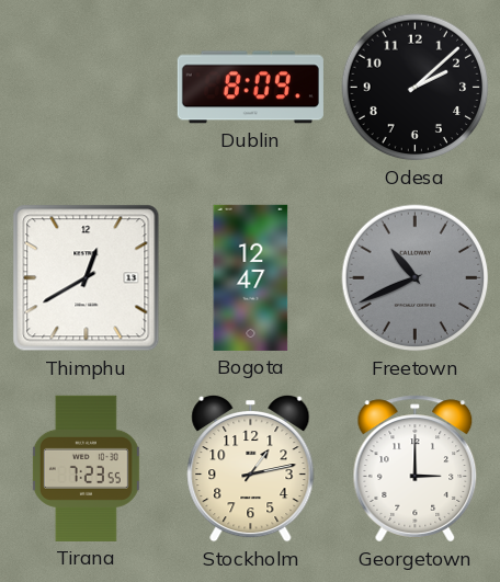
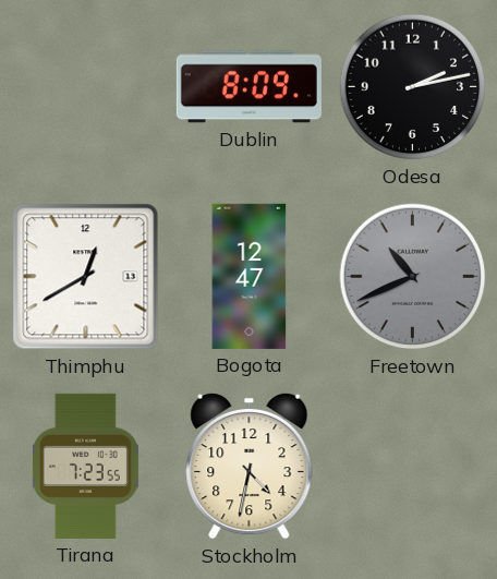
Odesa: 2:08 -> 2:13
Stockholm: 1:13 -> 4:32
Georgetown: 3:00 -> none
